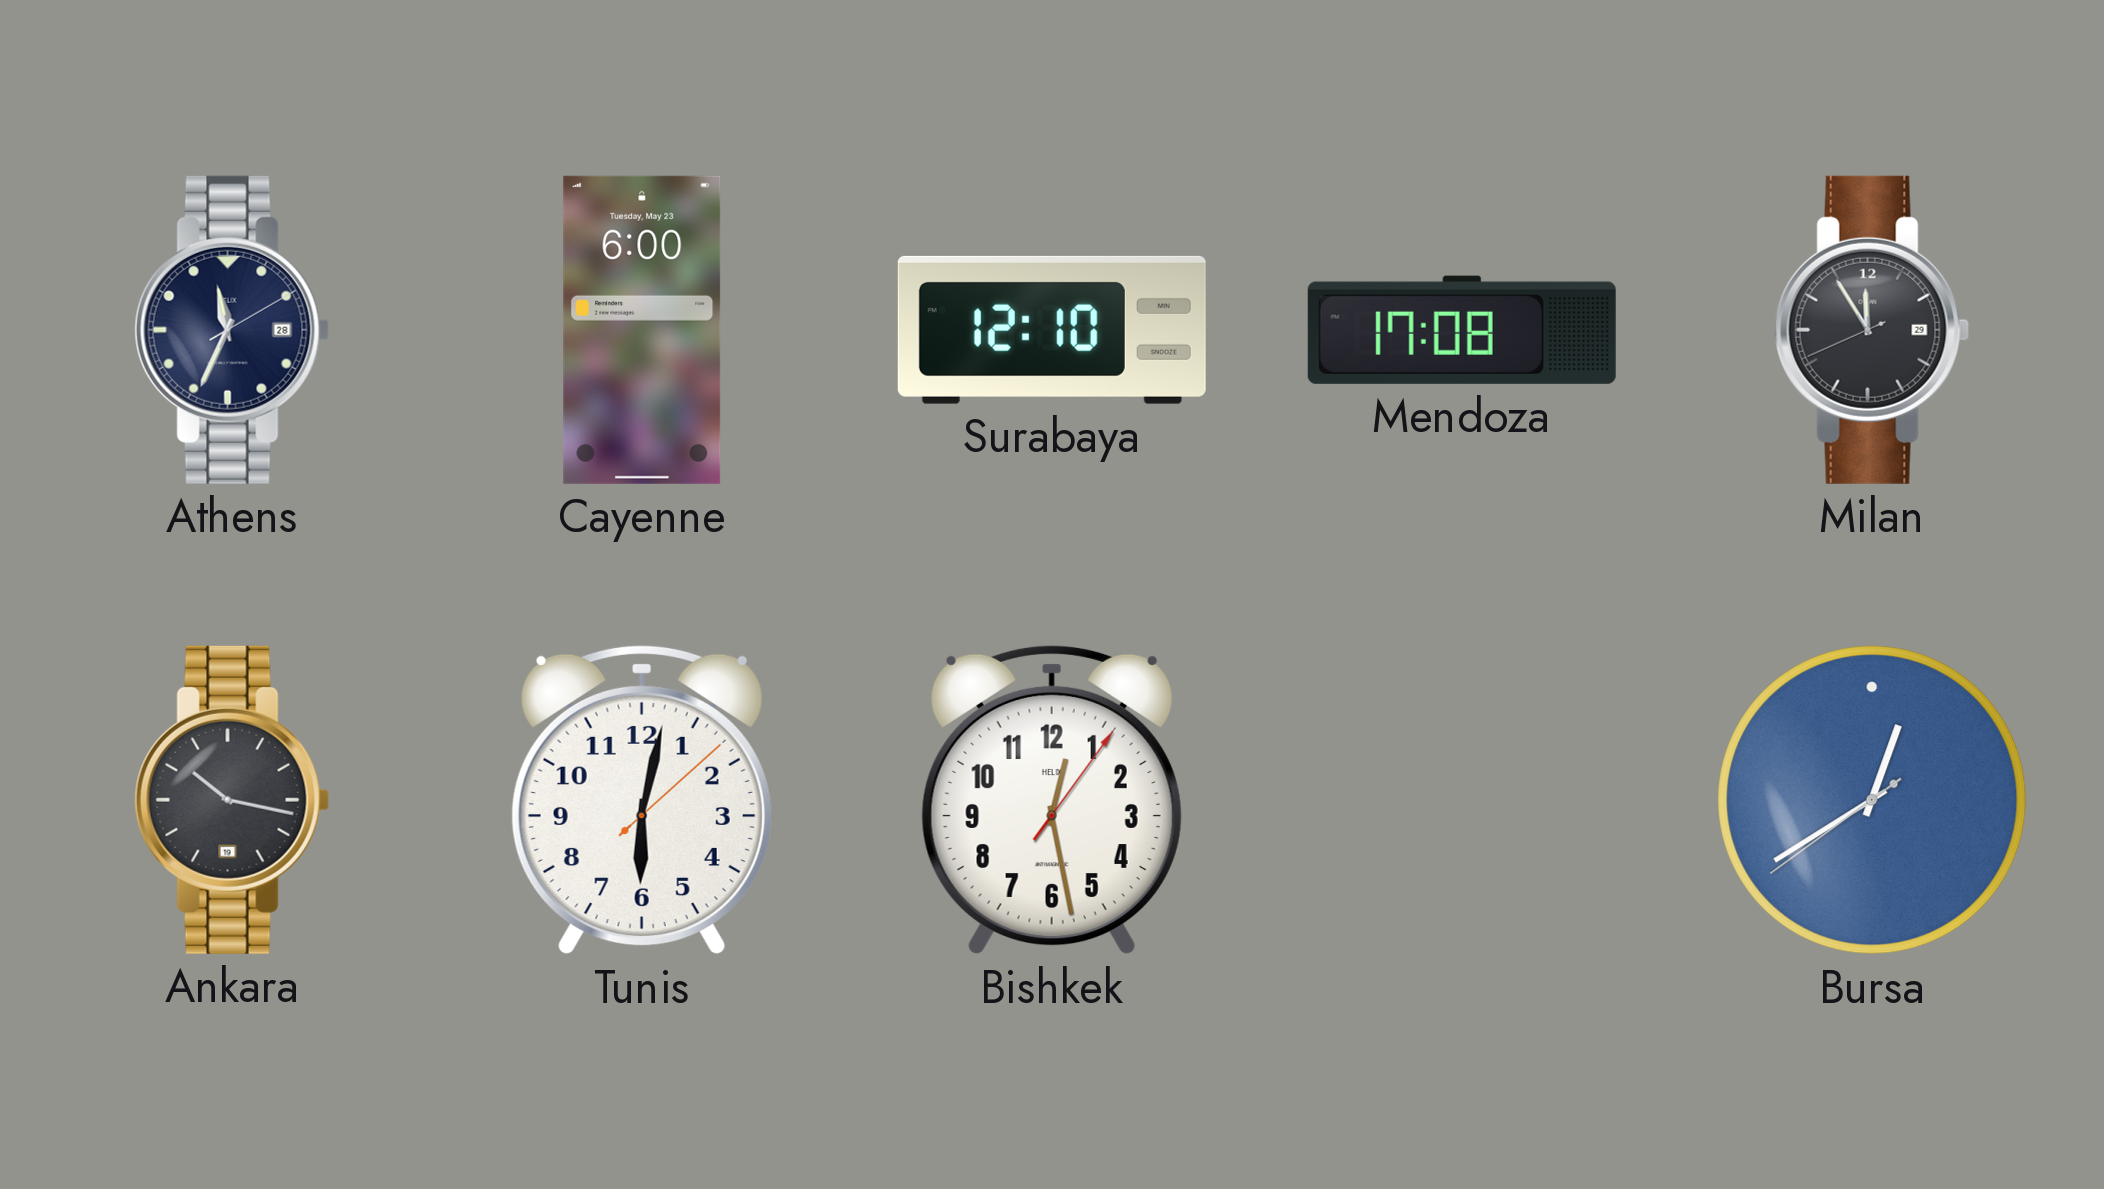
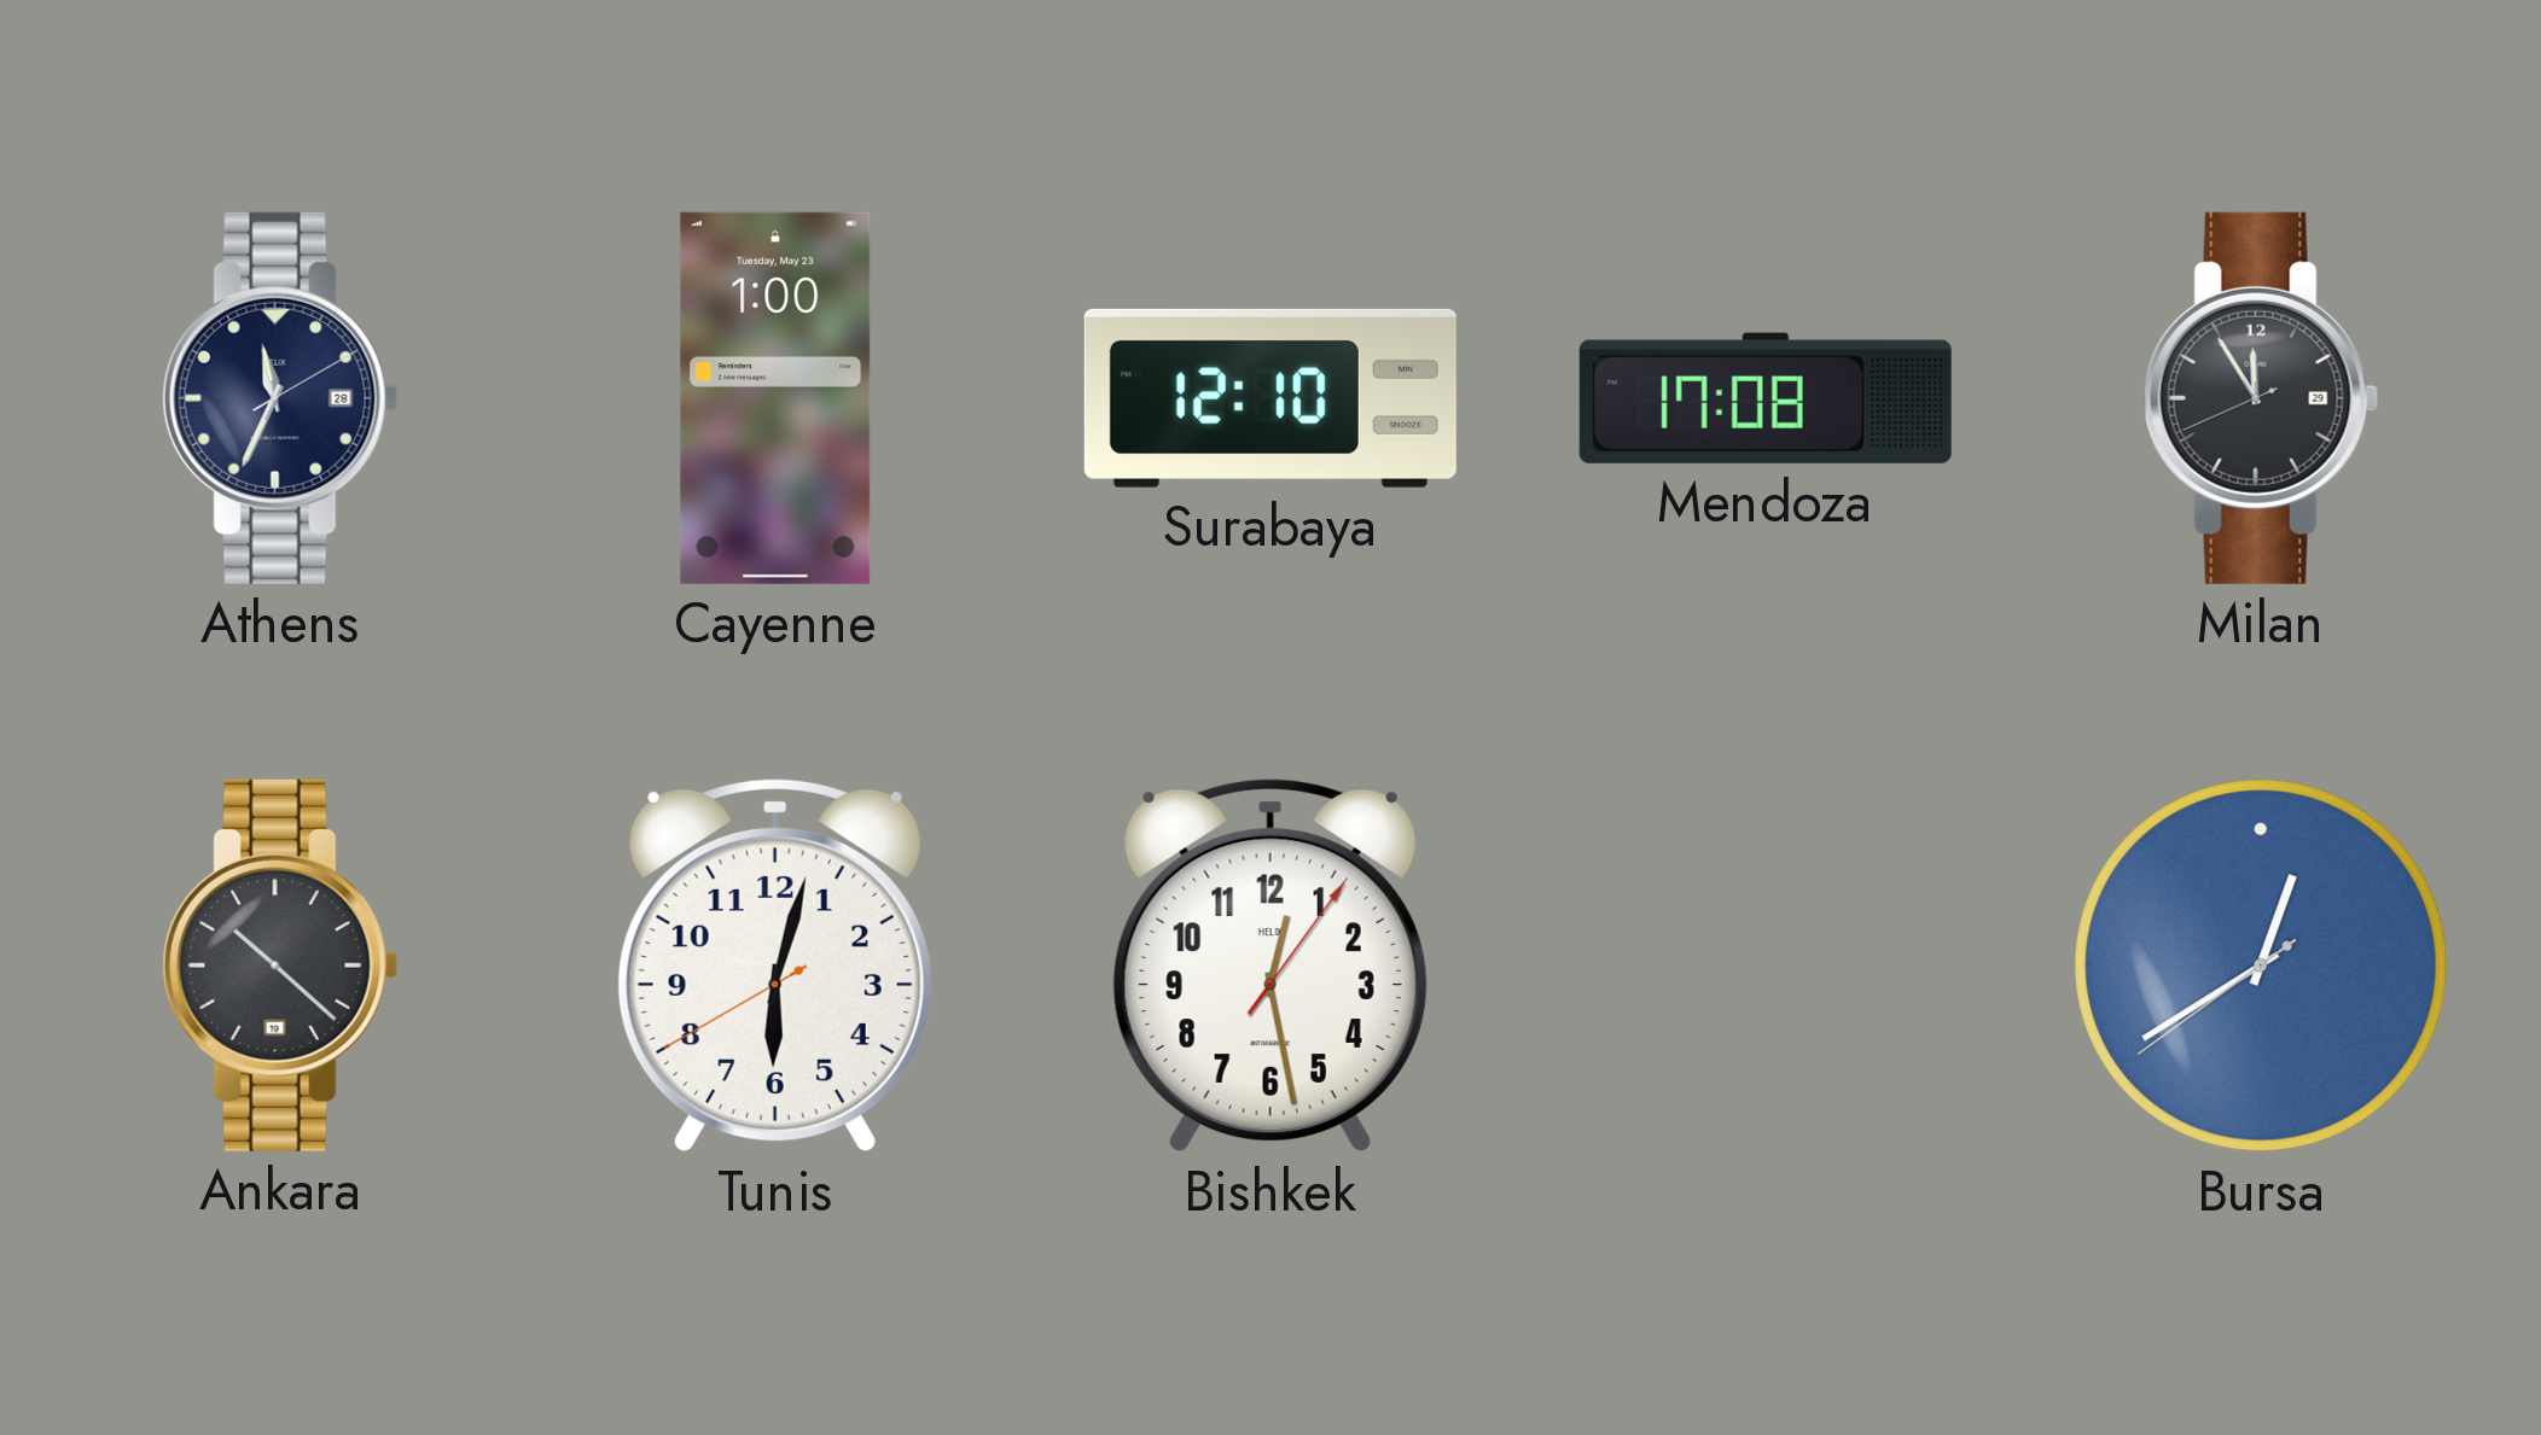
Cayenne: 6:00 -> 1:00
Ankara: 10:17 -> 10:22
Tunis: 6:02:08 -> 6:02:40
